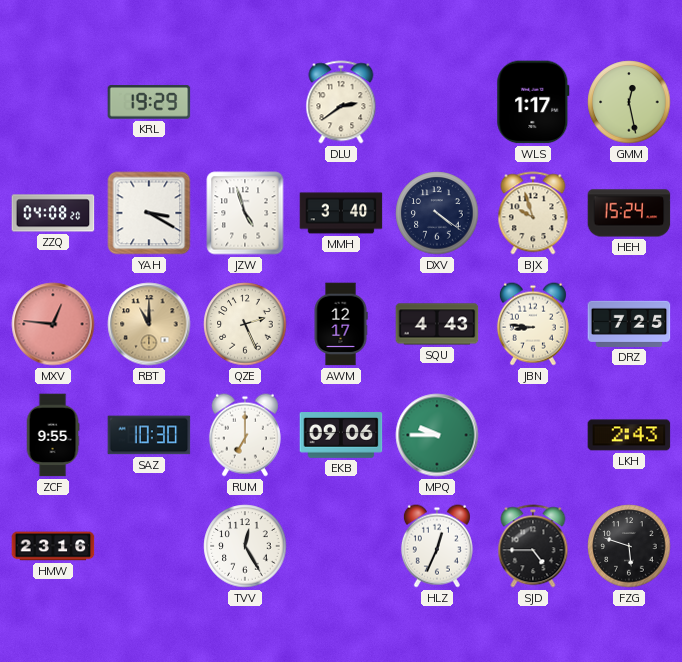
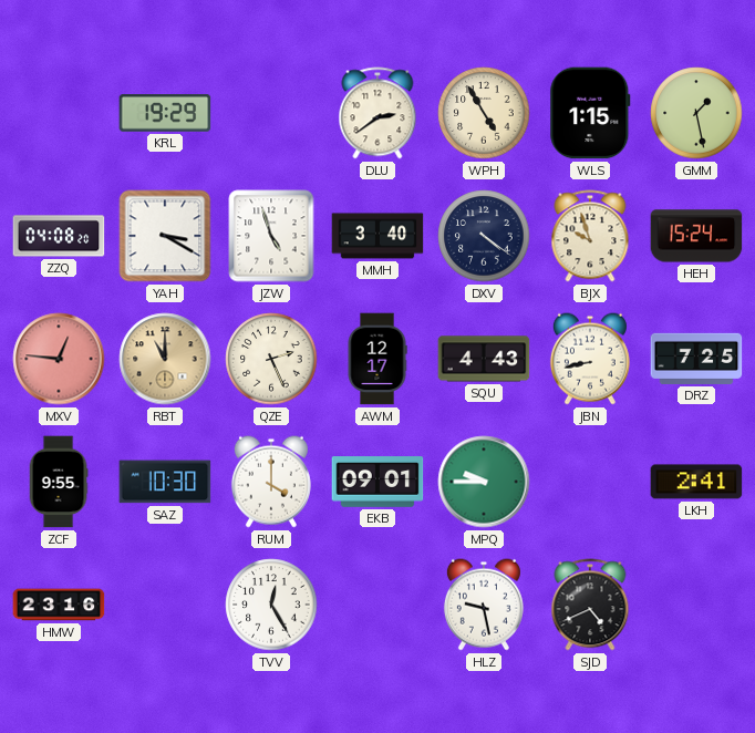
WPH: none -> 4:55
WLS: 1:17 -> 1:15
GMM: 12:28 -> 1:28
JBN: 8:46 -> 8:43
RUM: 7:00 -> 4:00
EKB: 09:06 -> 09:01
LKH: 2:43 -> 2:41
HLZ: 12:34 -> 9:28
SJD: 4:45 -> 4:41
FZG: 5:48 -> none
